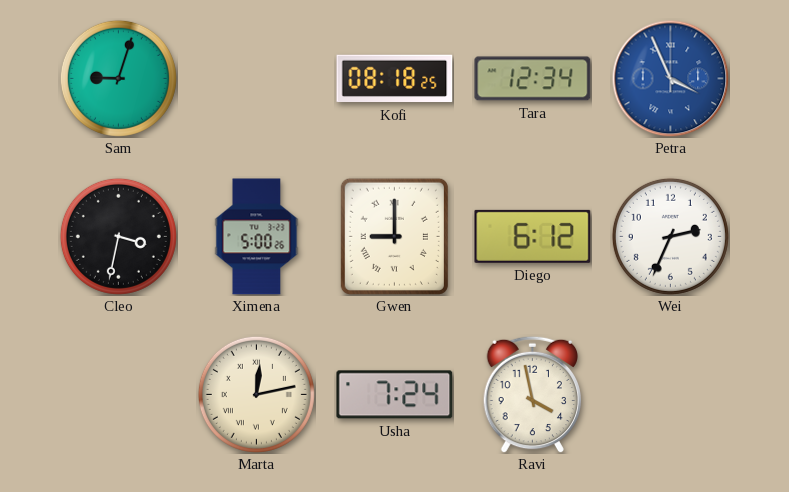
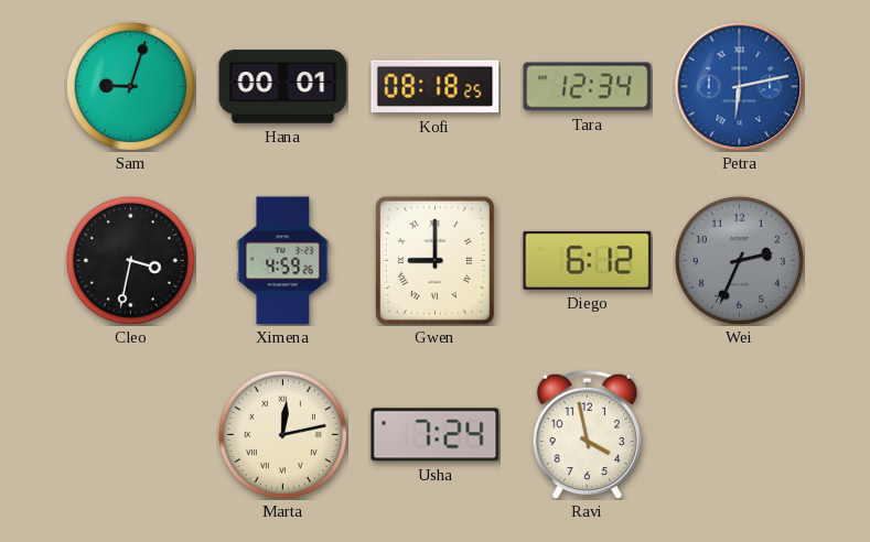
Hana: none -> 00:01
Petra: 3:56 -> 6:13
Ximena: 5:00 -> 4:59
Wei dial: white -> grey
